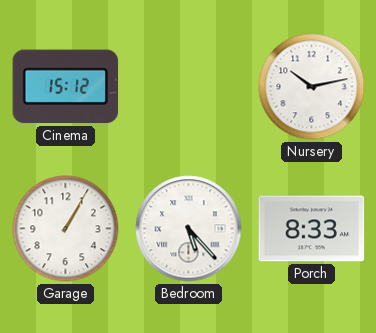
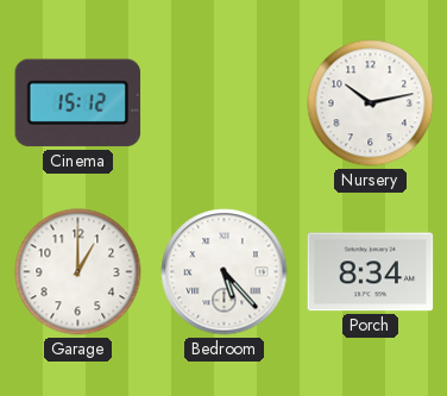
Garage: 1:05 -> 1:00
Porch: 8:33 -> 8:34
